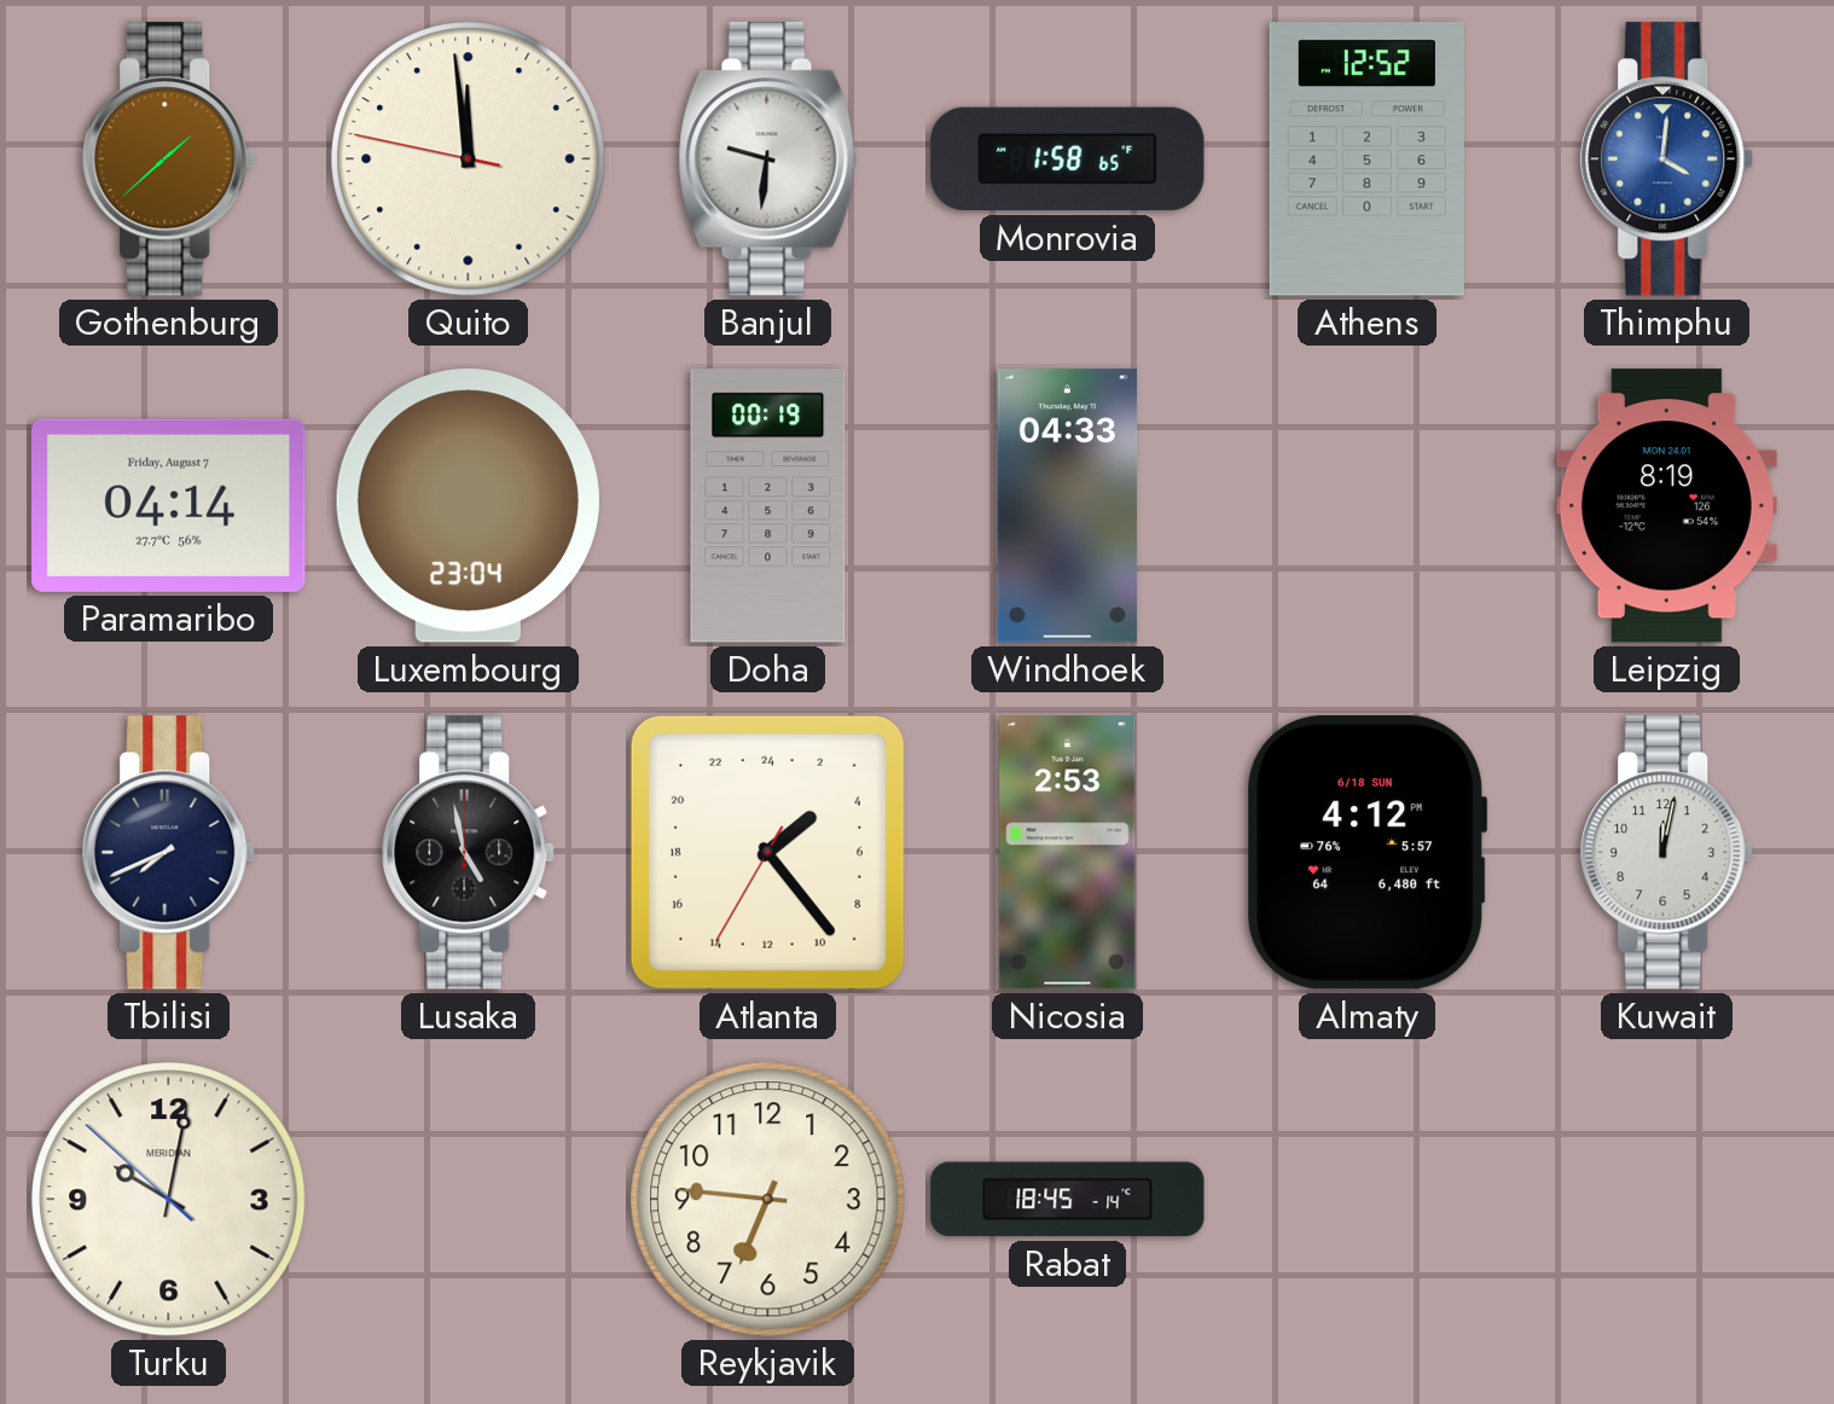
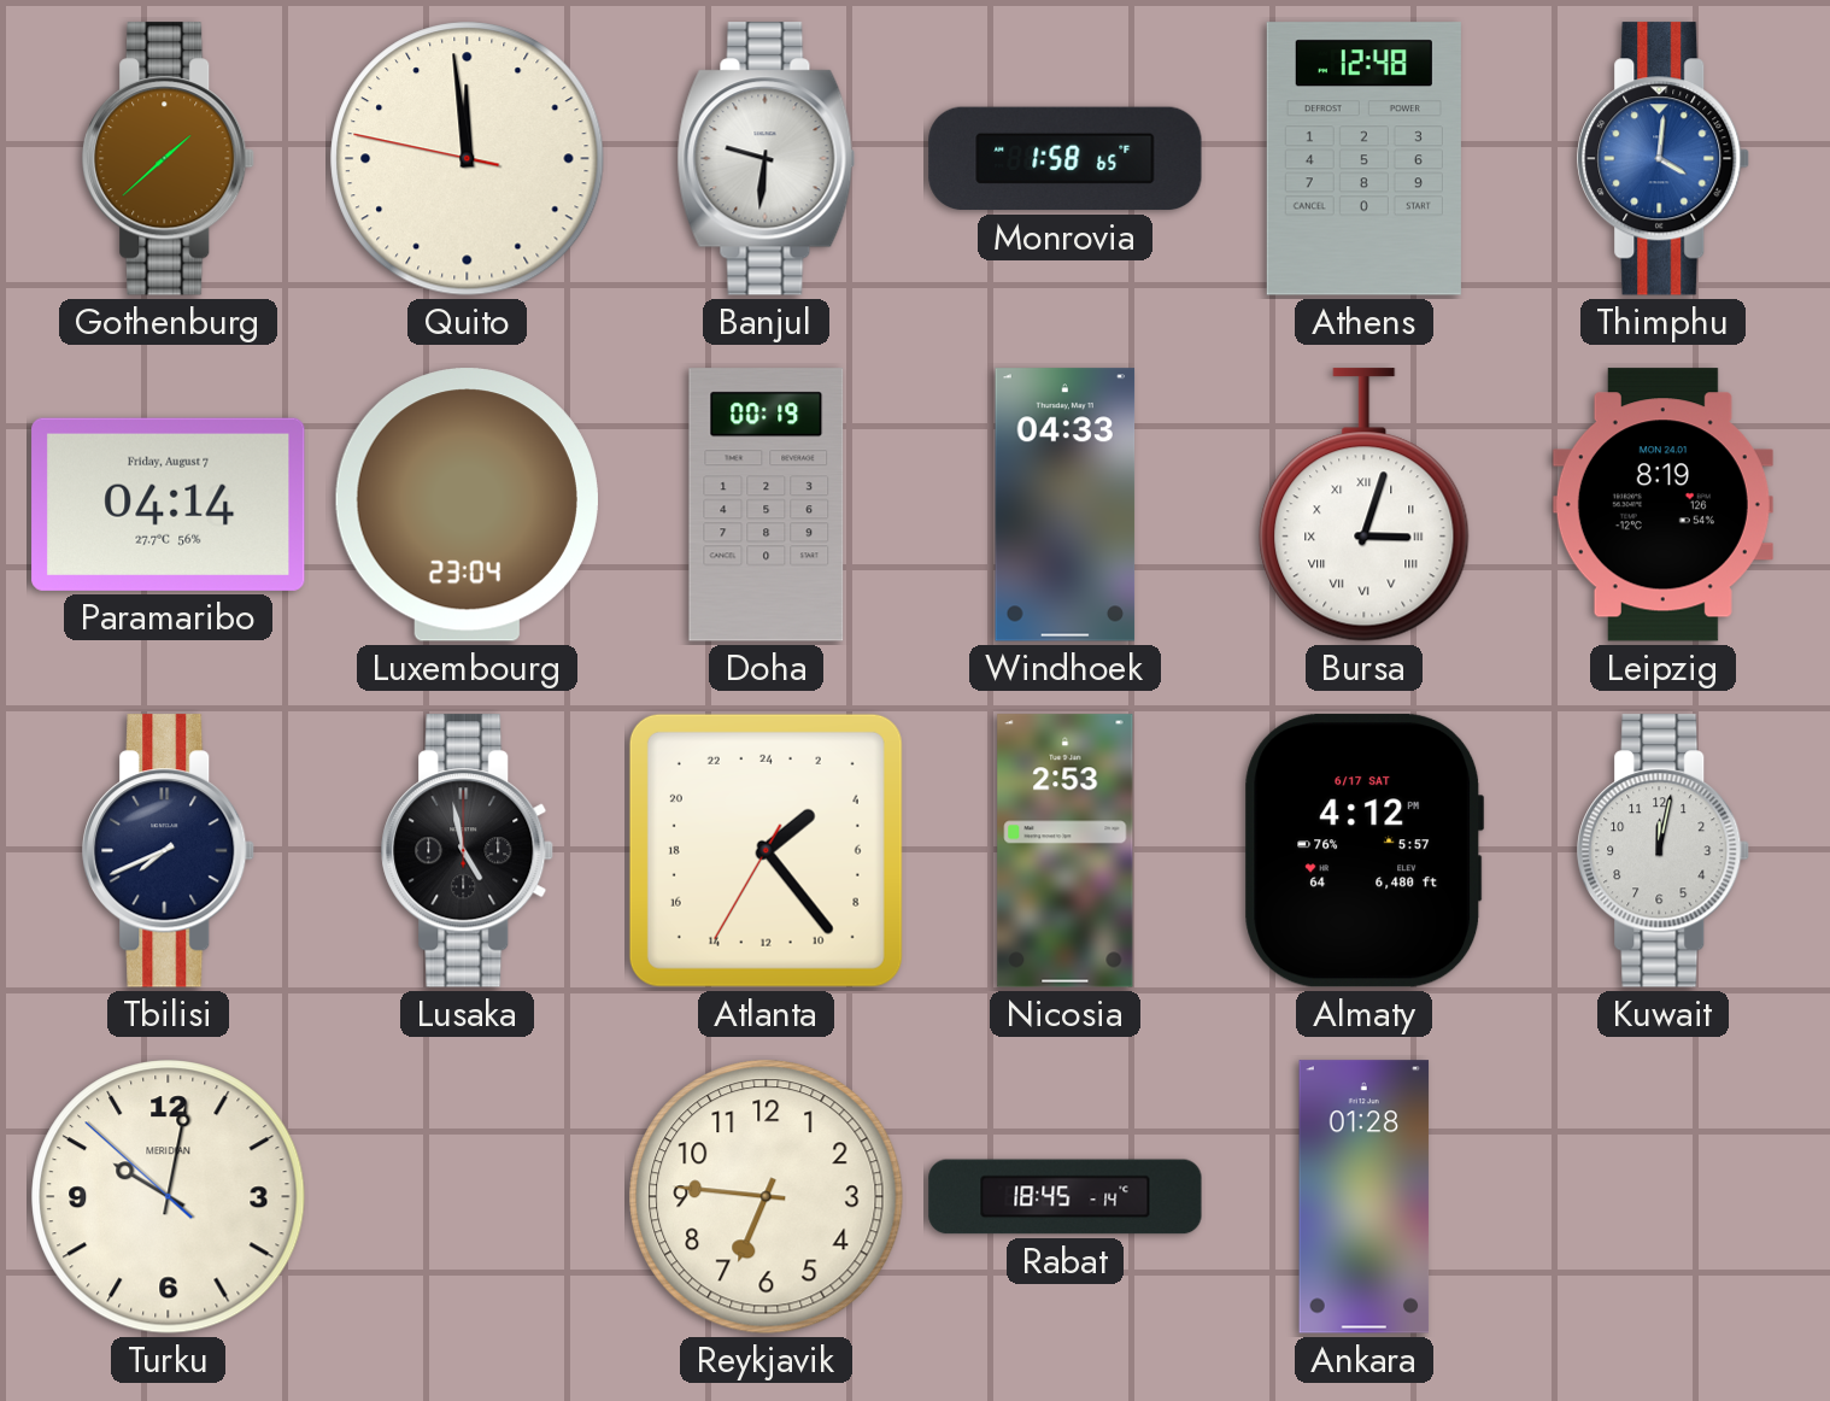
Athens: 12:52 -> 12:48
Bursa: none -> 3:03
Almaty date: 6/18 SUN -> 6/17 SAT
Ankara: none -> 01:28
